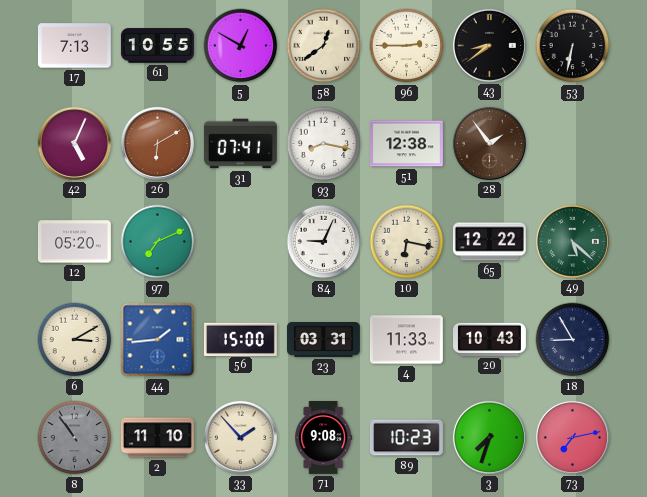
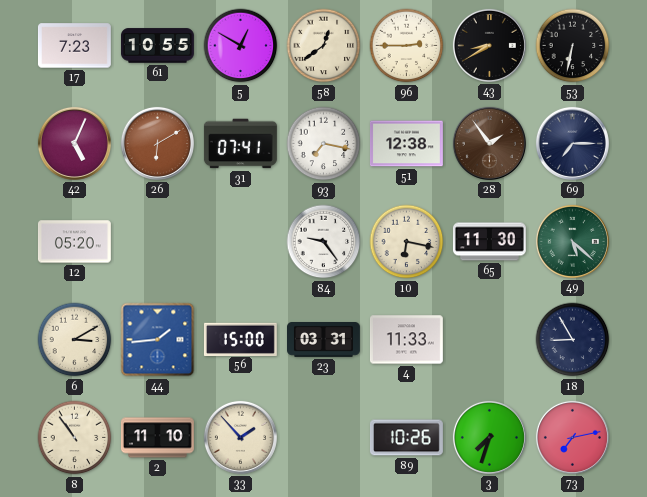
17: 7:13 -> 7:23
43: 8:39 -> 8:40
93: 8:17 -> 7:17
69: none -> 7:15
97: 7:11 -> none
84: 9:04 -> 9:24
65: 12:22 -> 11:30
20: 10:43 -> none
8 dial: grey -> cream
71: 9:08 -> none
89: 10:23 -> 10:26
